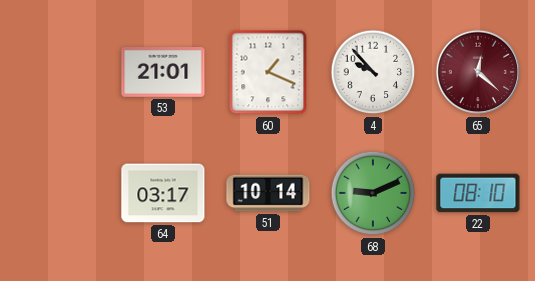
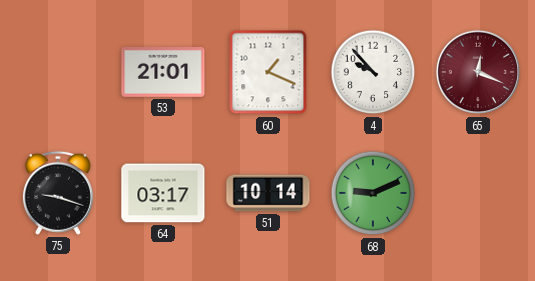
65: 12:22 -> 12:19
75: none -> 9:18
22: 08:10 -> none
